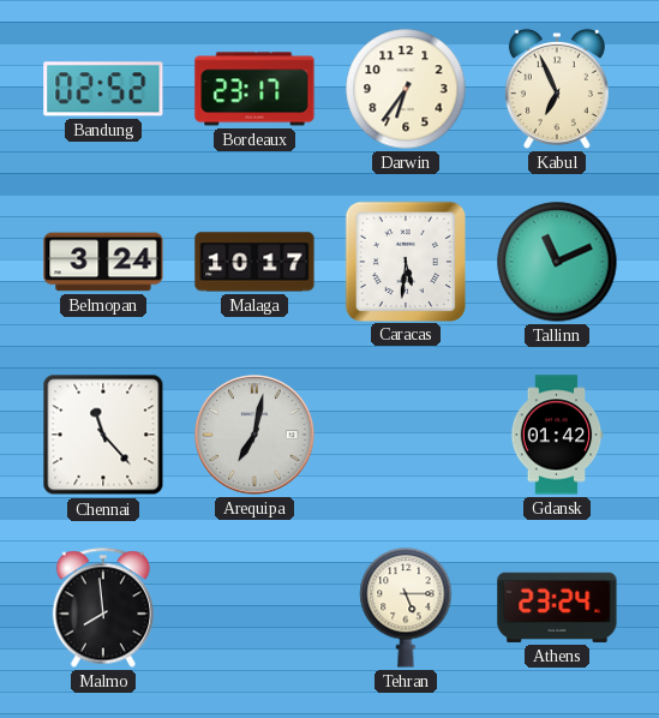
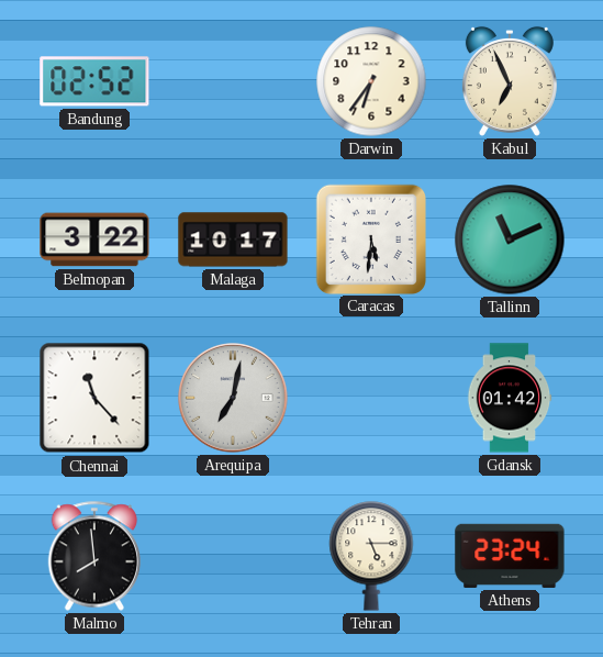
Bordeaux: 23:17 -> none
Belmopan: 3:24 -> 3:22
